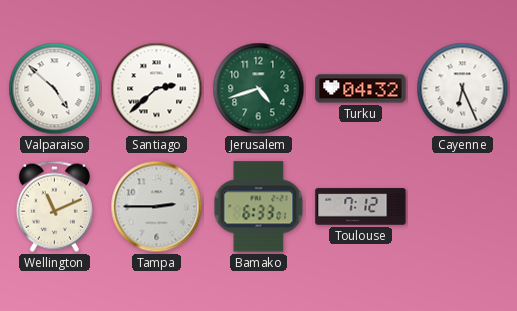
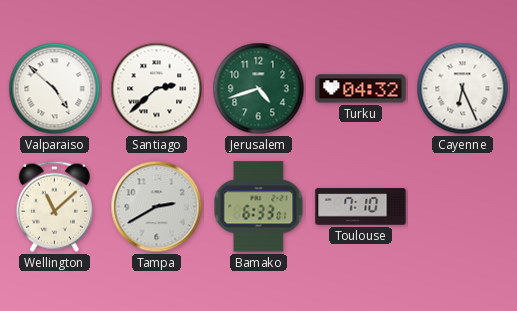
Wellington: 11:11 -> 11:08
Tampa: 2:45 -> 2:40
Toulouse: 7:12 -> 7:10
